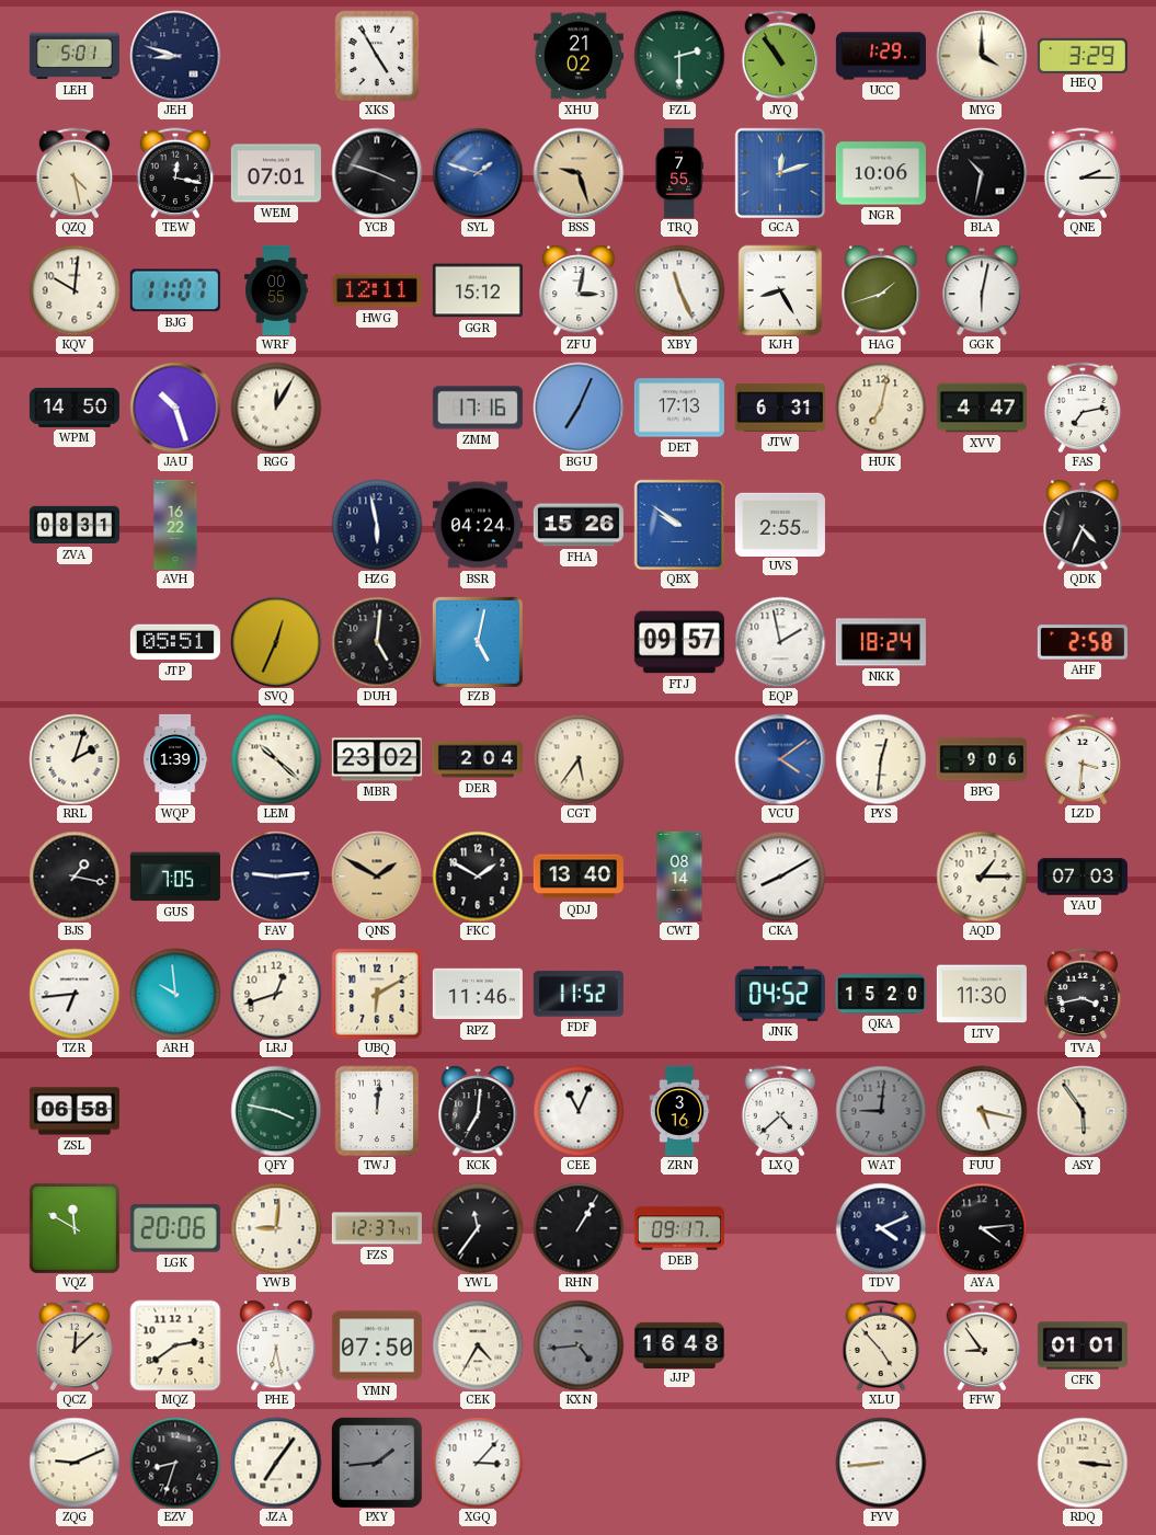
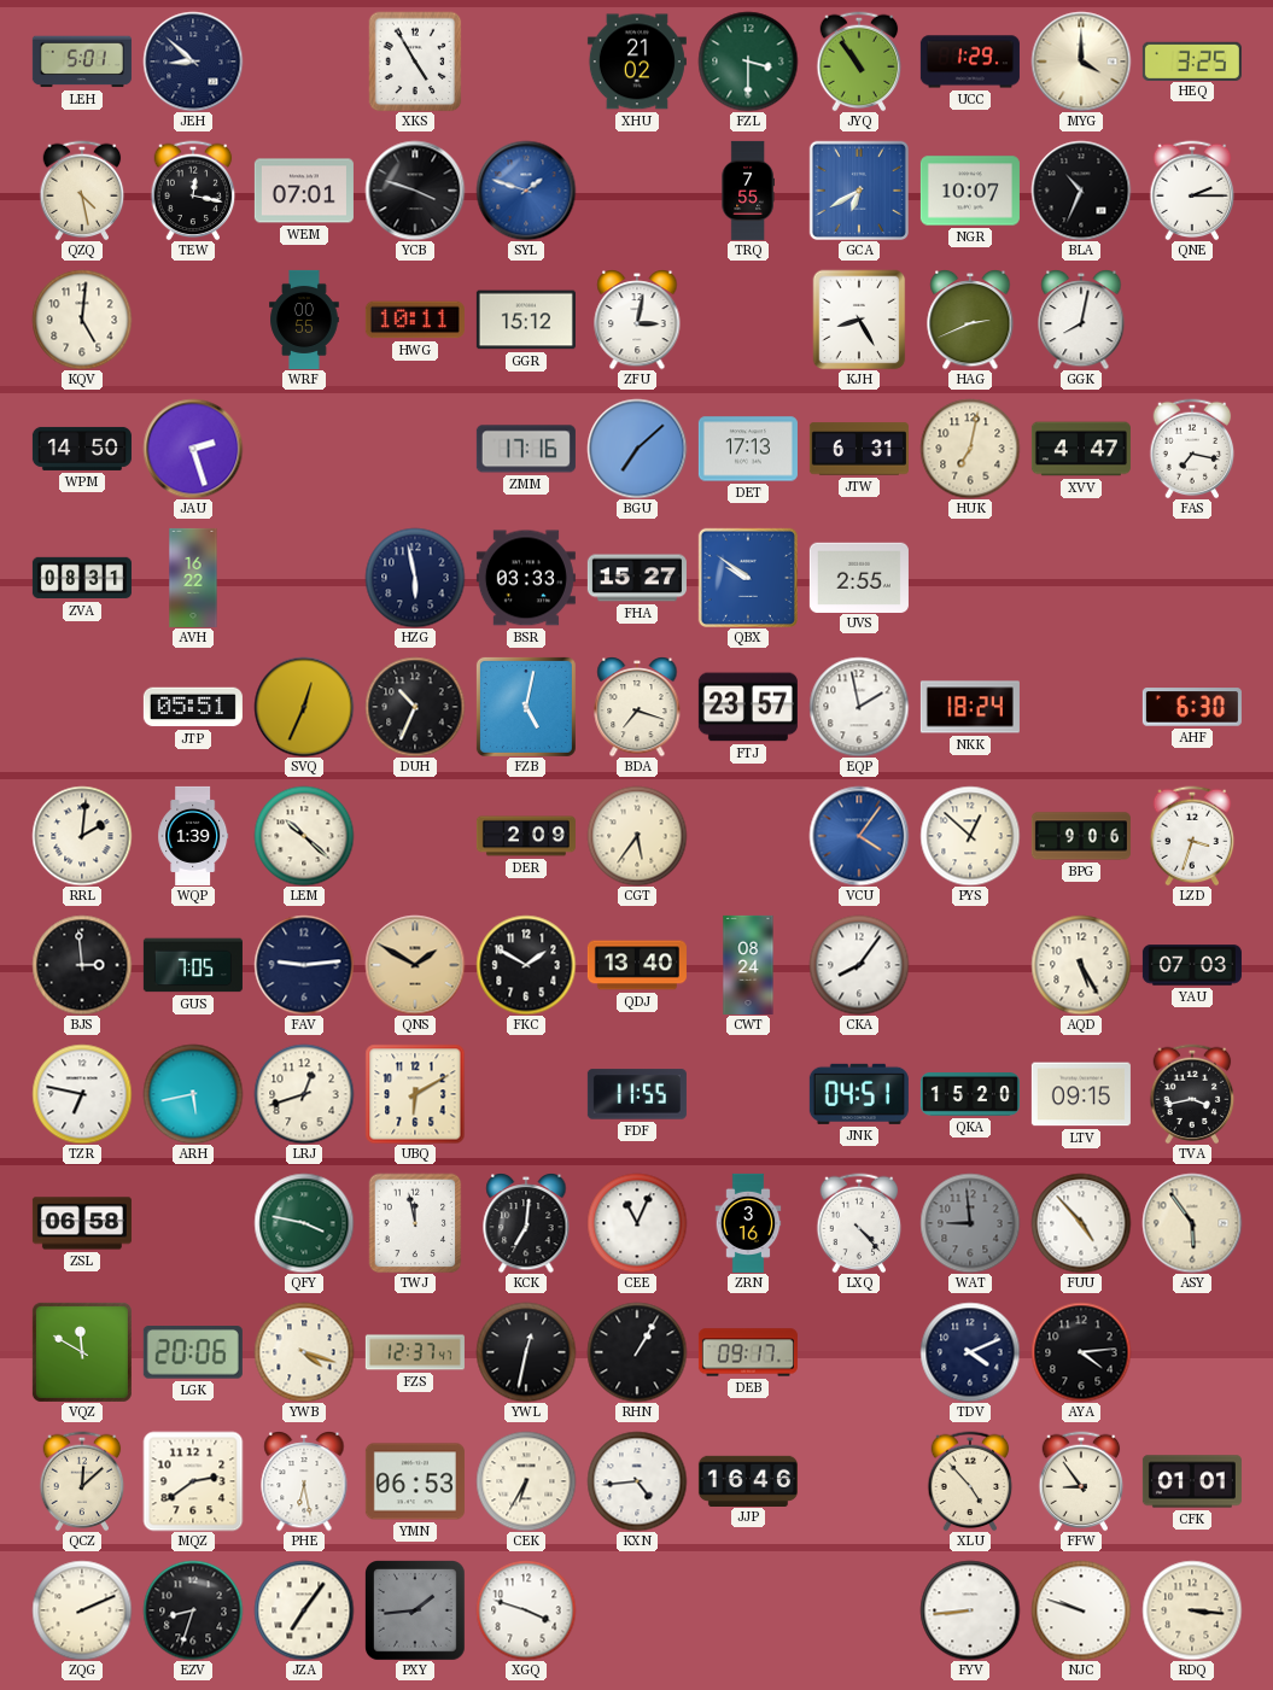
JEH: 8:48 -> 8:52
FZL: 2:30 -> 3:30
HEQ: 3:29 -> 3:25
BSS: 9:27 -> none
GCA: 12:12 -> 6:40
NGR: 10:06 -> 10:07
BLA: 10:32 -> 10:34
KQV: 10:01 -> 5:01
BJG: 11:07 -> none
HWG: 12:11 -> 10:11
XBY: 11:26 -> none
HAG: 1:42 -> 2:41
GGK: 6:02 -> 8:02
JAU: 10:27 -> 2:27
RGG: 12:05 -> none
BGU: 7:04 -> 7:08
FAS: 7:13 -> 7:17
BSR: 04:24 -> 03:33
FHA: 15:26 -> 15:27
QDK: 4:34 -> none
DUH: 5:01 -> 10:34
BDA: none -> 7:18
FTJ: 09:57 -> 23:57
AHF: 2:58 -> 6:30
RRL: 2:03 -> 2:01
MBR: 23:02 -> none
DER: 2:04 -> 2:09
VCU: 4:09 -> 4:06
PYS: 12:31 -> 12:52
LZD: 3:31 -> 3:33
BJS: 1:17 -> 2:59
CWT: 08:14 -> 08:24
CKA: 8:10 -> 8:06
AQD: 1:15 -> 5:25
TZR: 6:44 -> 6:47
ARH: 9:59 -> 5:43
RPZ: 11:46 -> none
FDF: 11:52 -> 11:55
JNK: 04:52 -> 04:51
LTV: 11:30 -> 09:15
TWJ: 12:01 -> 11:58
LXQ: 4:38 -> 4:23
WAT: 9:01 -> 8:59
FUU: 5:17 -> 4:53
YWB: 9:01 -> 4:18
YWL: 11:36 -> 12:32
YMN: 07:50 -> 06:53
CEK: 4:35 -> 6:35
KXN dial: grey -> white
JJP: 16:48 -> 16:46
ZQG: 9:11 -> 2:11
XGQ: 3:07 -> 3:48
NJC: none -> 9:48
